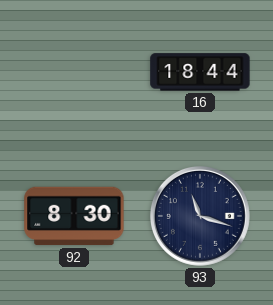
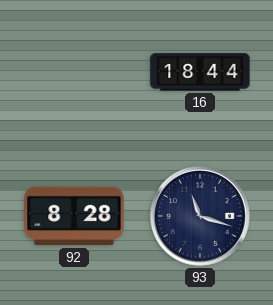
92: 8:30 -> 8:28
